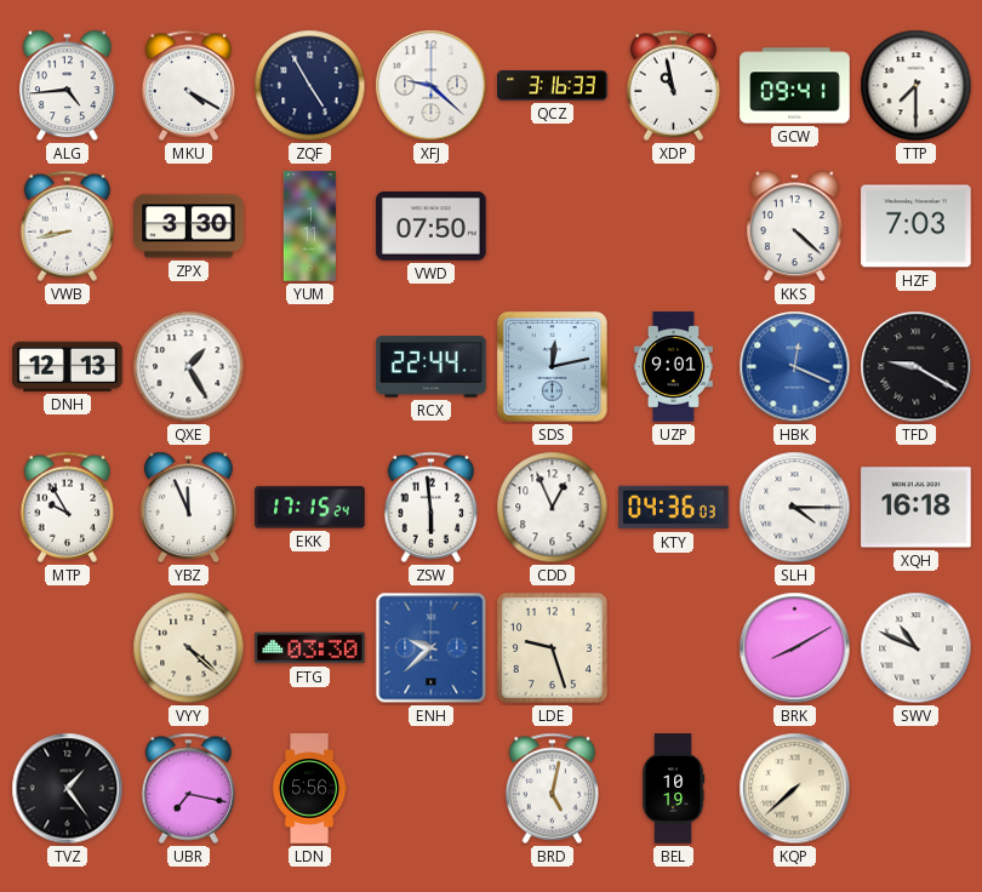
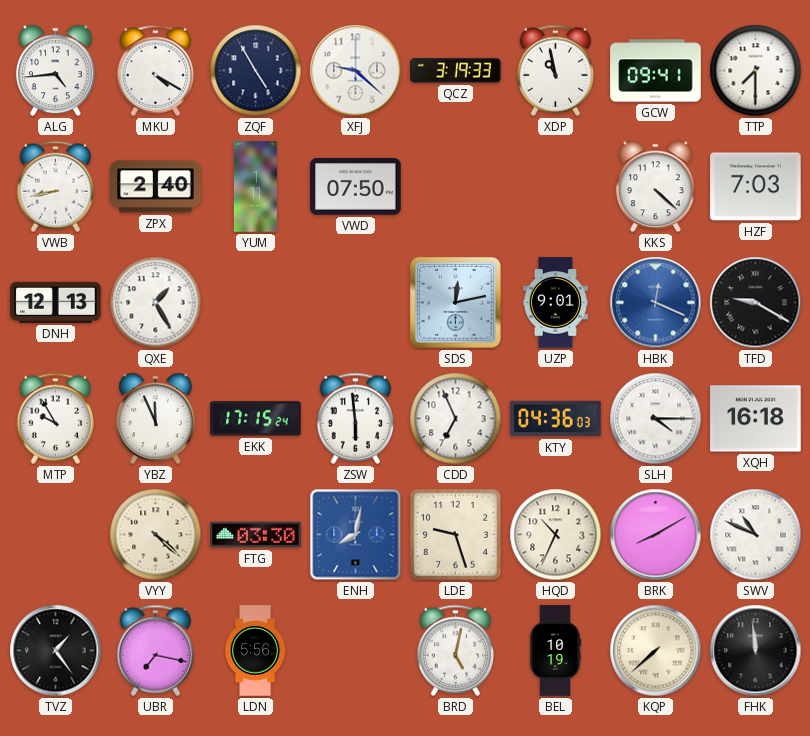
QCZ: 3:16 -> 3:19
ZPX: 3:30 -> 2:40
RCX: 22:44 -> none
CDD: 12:56 -> 6:56
ENH: 9:38 -> 8:02
HQD: none -> 10:34
FHK: none -> 11:59
